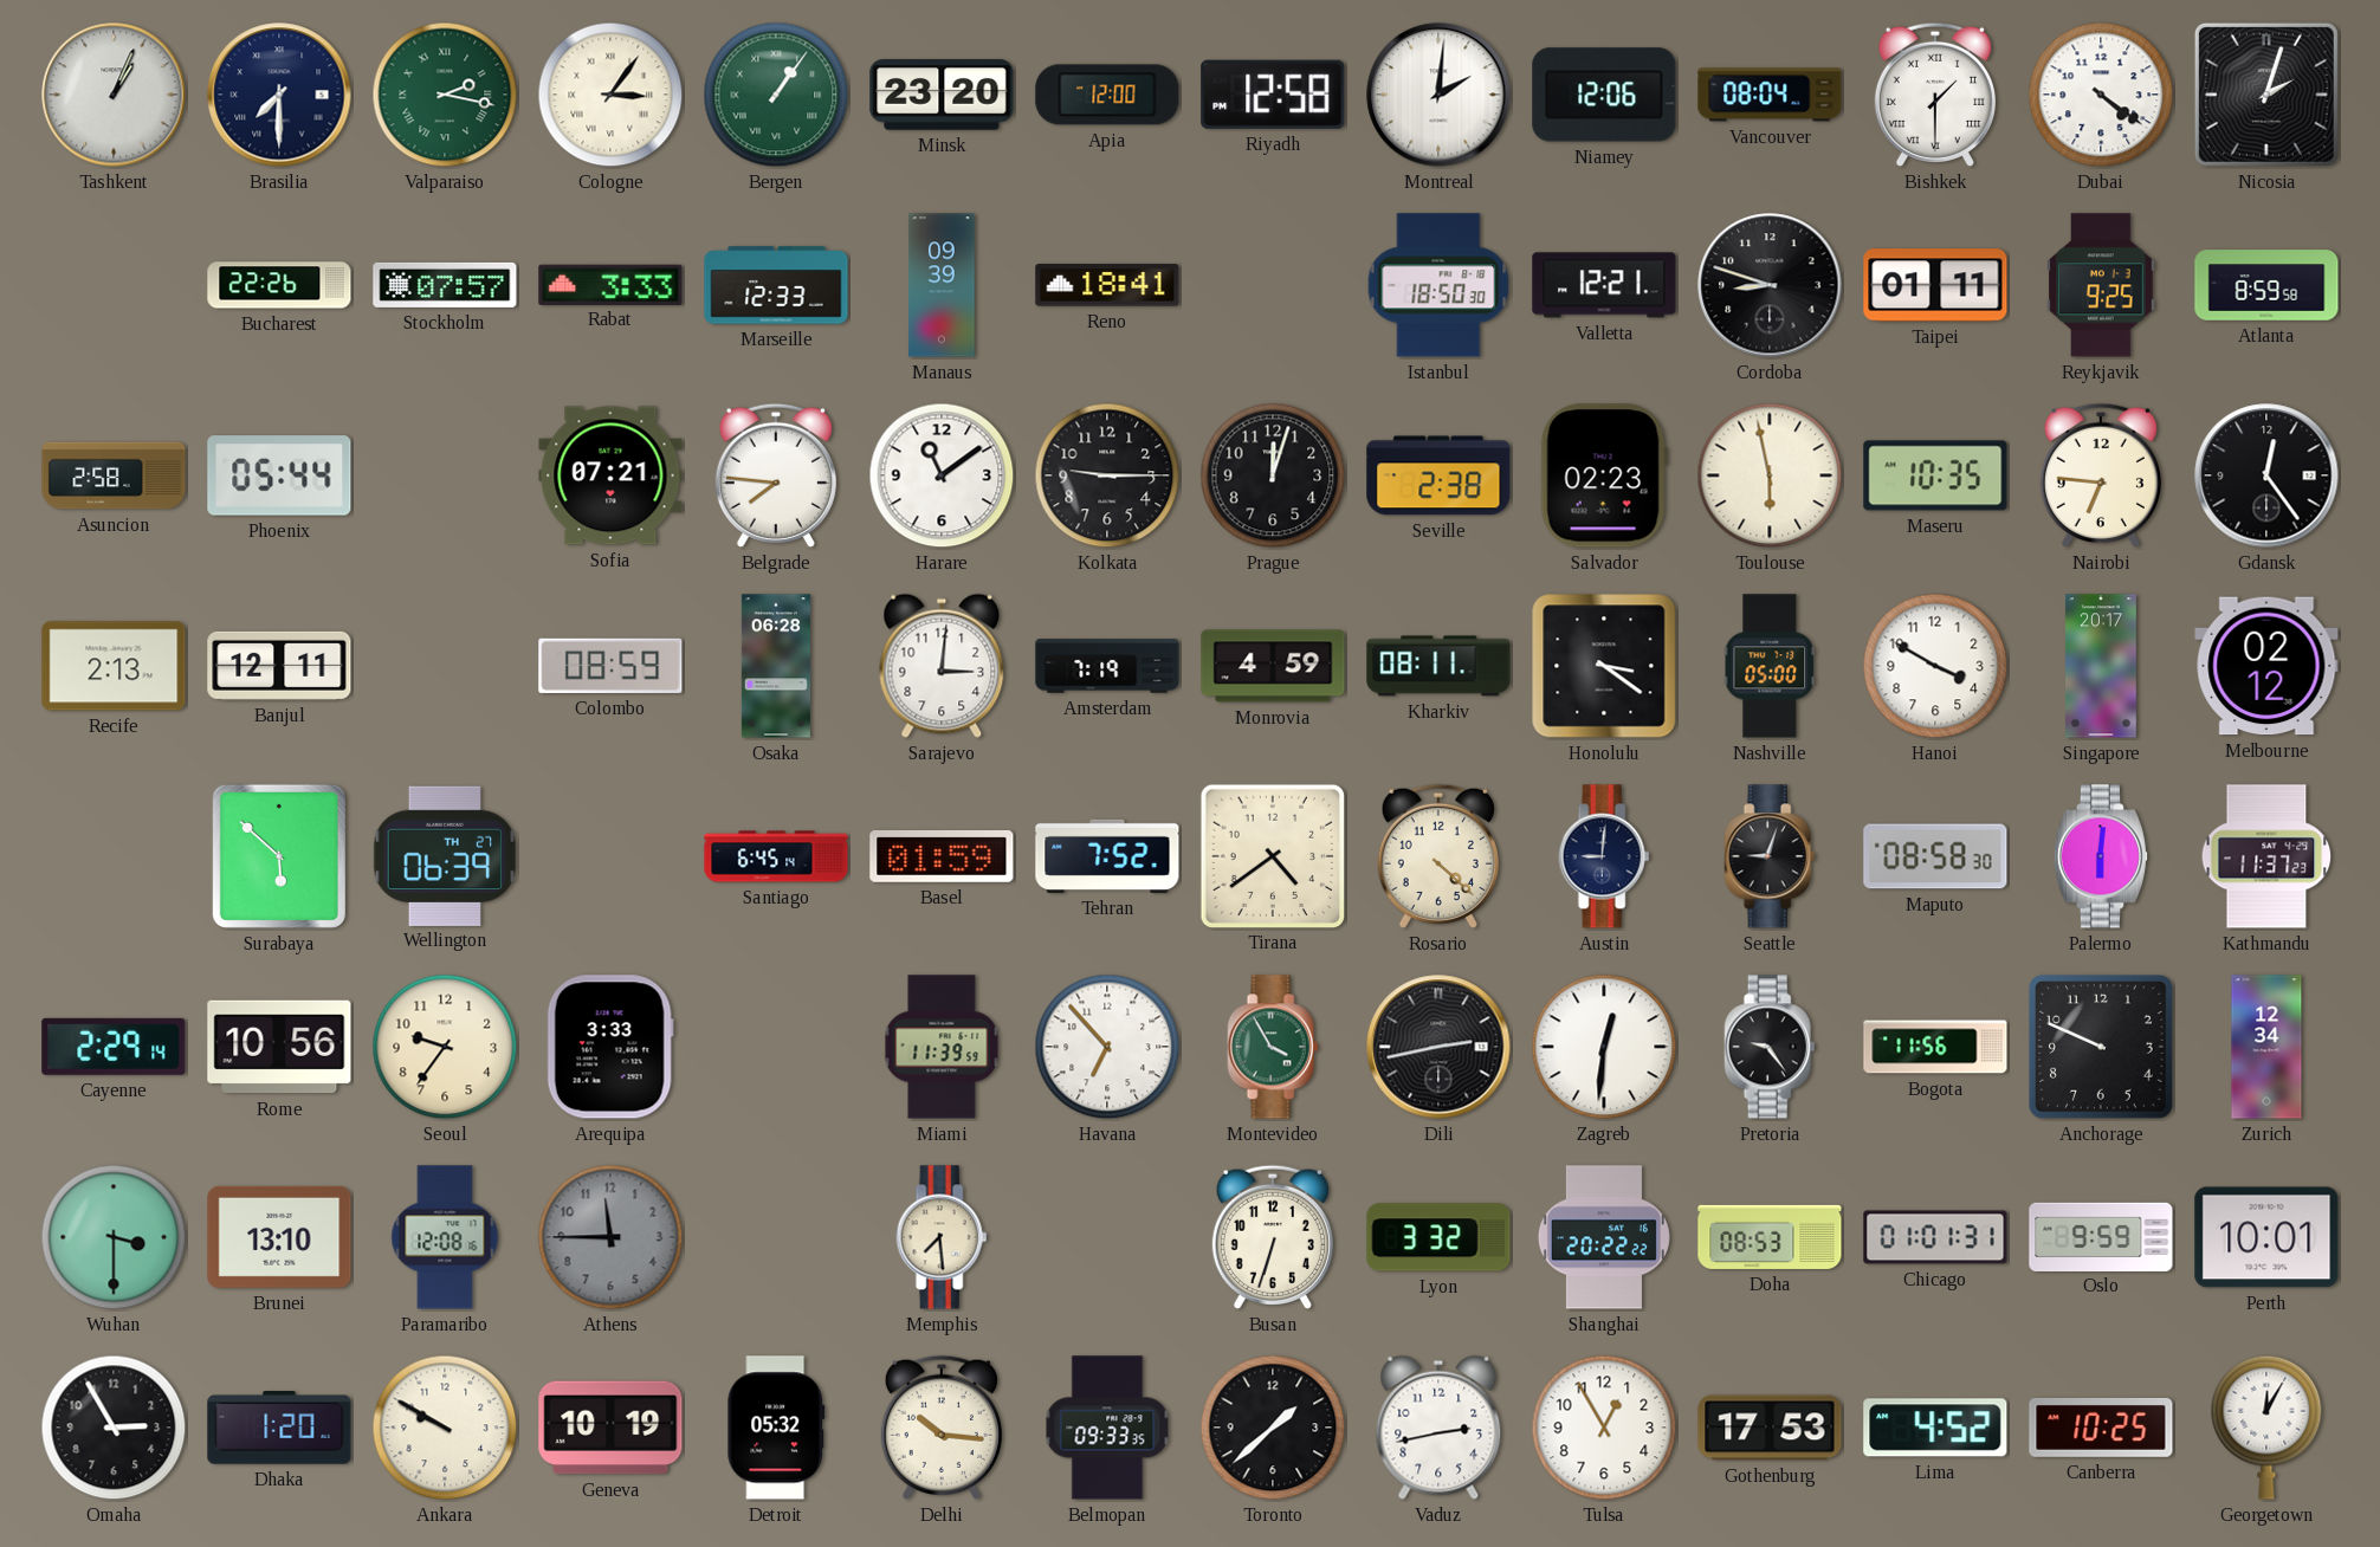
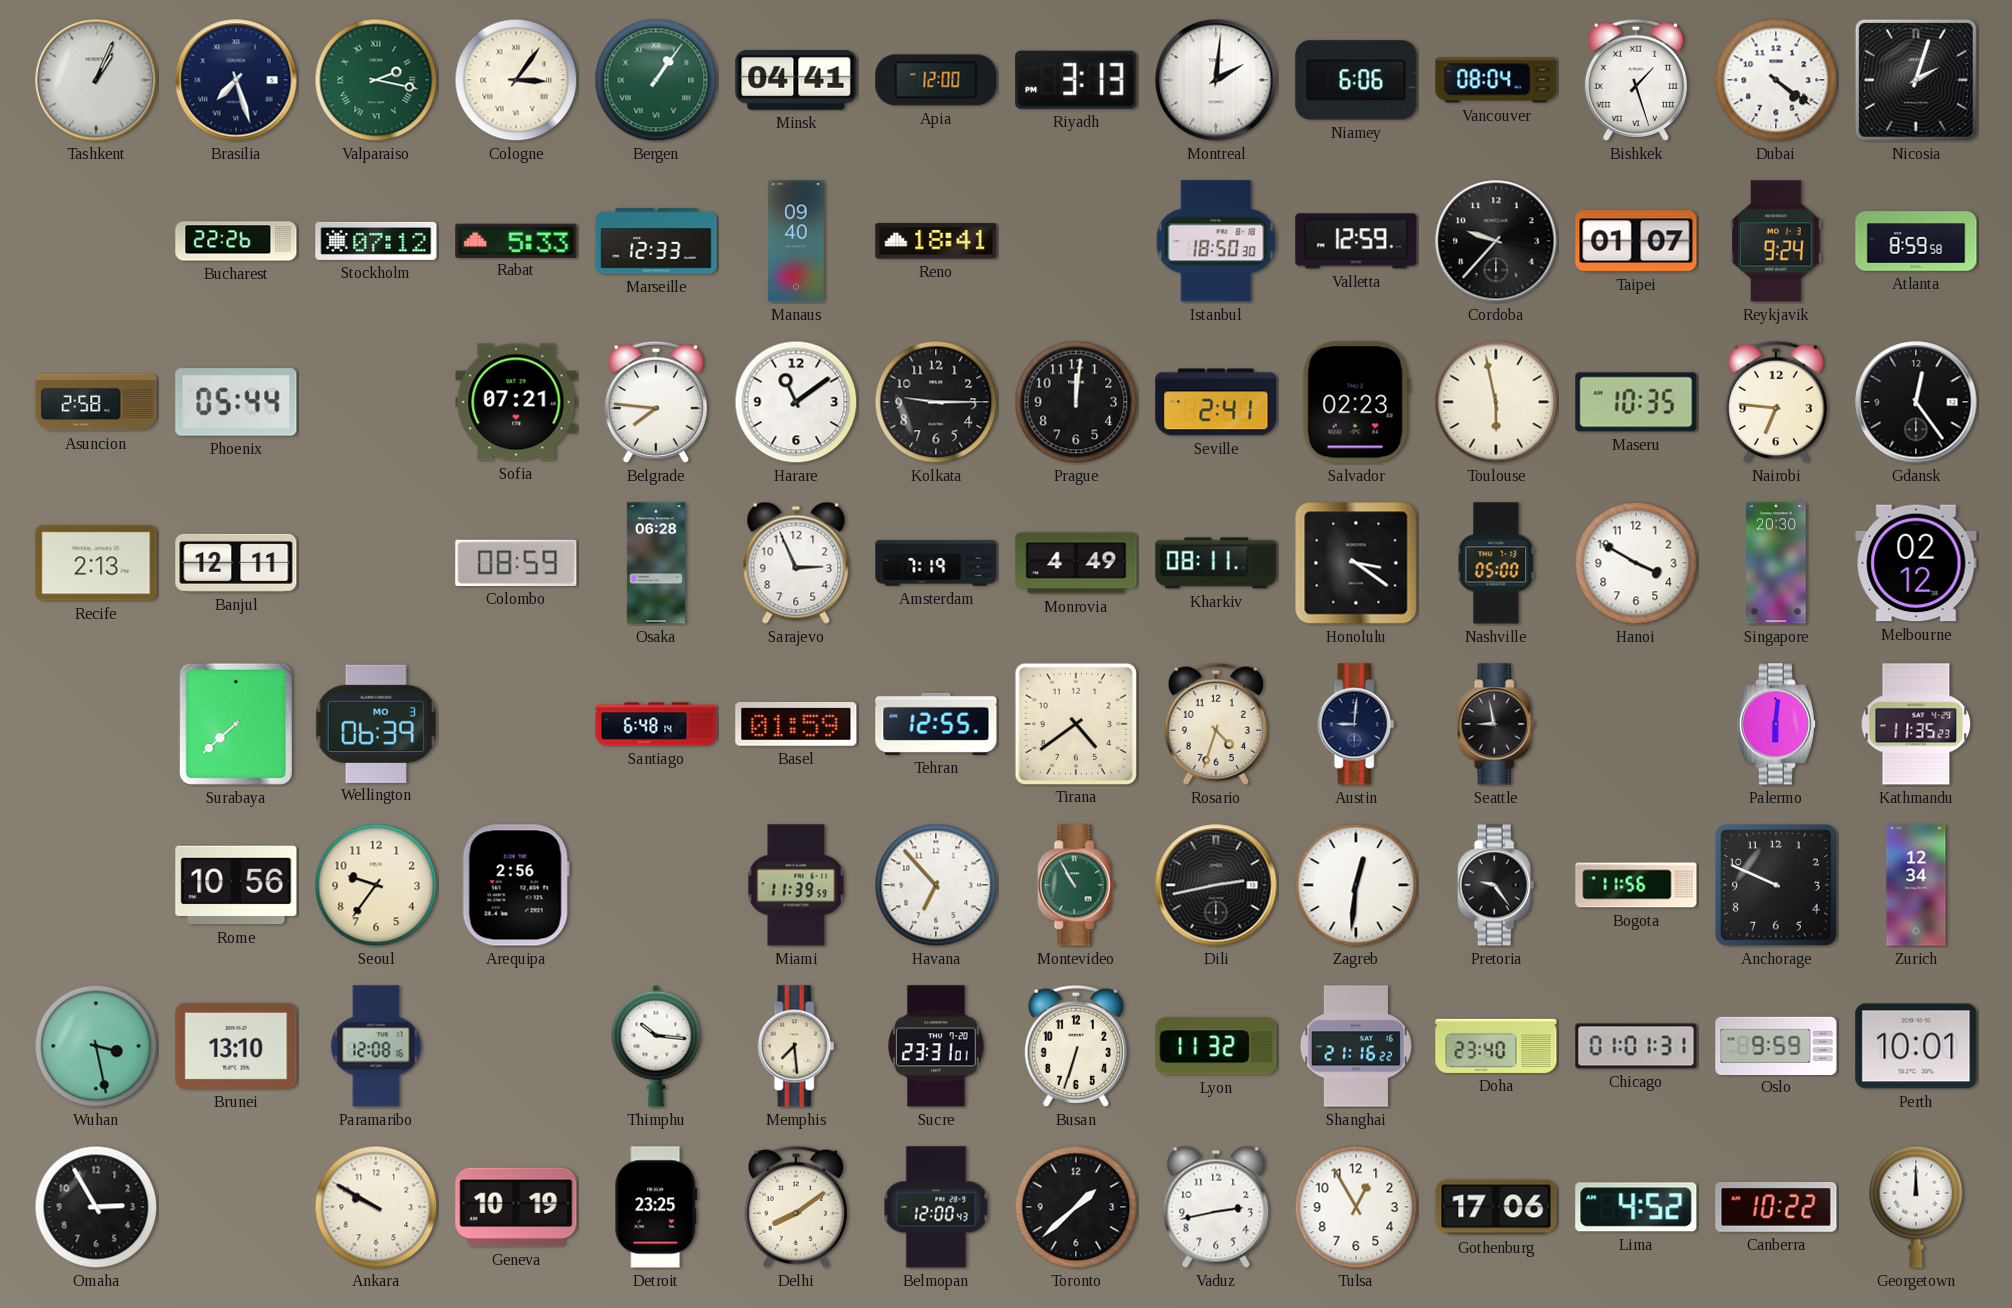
Brasilia: 7:30 -> 7:27
Minsk: 23:20 -> 04:41
Riyadh: 12:58 -> 3:13
Niamey: 12:06 -> 6:06
Bishkek: 1:30 -> 1:27
Stockholm: 07:57 -> 07:12
Rabat: 3:33 -> 5:33
Manaus: 09:39 -> 09:40
Valletta: 12:21 -> 12:59
Cordoba: 8:48 -> 9:37
Taipei: 01:11 -> 01:07
Reykjavik: 9:25 -> 9:24
Prague: 12:03 -> 12:01
Seville: 2:38 -> 2:41
Sarajevo: 3:01 -> 2:56
Monrovia: 4:59 -> 4:49
Singapore: 20:17 -> 20:30
Surabaya: 5:52 -> 7:38
Wellington date: TH 27 -> MO 3
Santiago: 6:45 -> 6:48
Tehran: 7:52 -> 12:55
Rosario: 4:22 -> 4:33
Seattle: 9:03 -> 8:58
Maputo: 08:58 -> none
Kathmandu: 11:37 -> 11:35
Cayenne: 2:29 -> none
Arequipa: 3:33 -> 2:56
Montevideo: 3:55 -> 10:55
Wuhan: 3:30 -> 3:28
Athens: 11:45 -> none
Thimphu: none -> 10:16
Sucre: none -> 23:31
Lyon: 3:32 -> 11:32
Shanghai: 20:22 -> 21:16
Doha: 08:53 -> 23:40
Dhaka: 1:20 -> none
Detroit: 05:32 -> 23:25
Delhi: 10:16 -> 8:09
Belmopan: 09:33 -> 12:00
Gothenburg: 17:53 -> 17:06
Canberra: 10:25 -> 10:22
Georgetown: 12:05 -> 12:00
